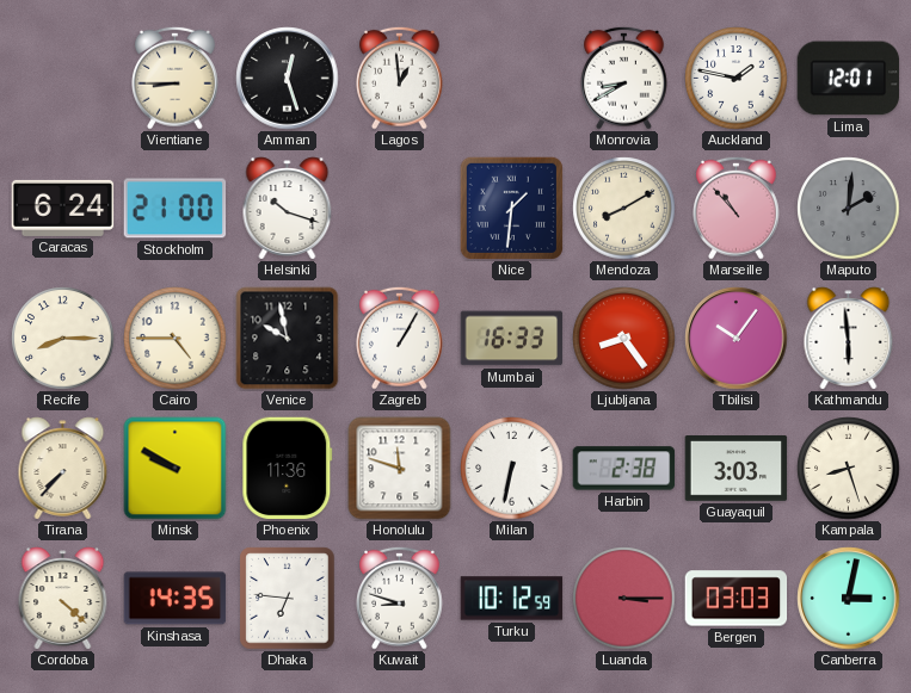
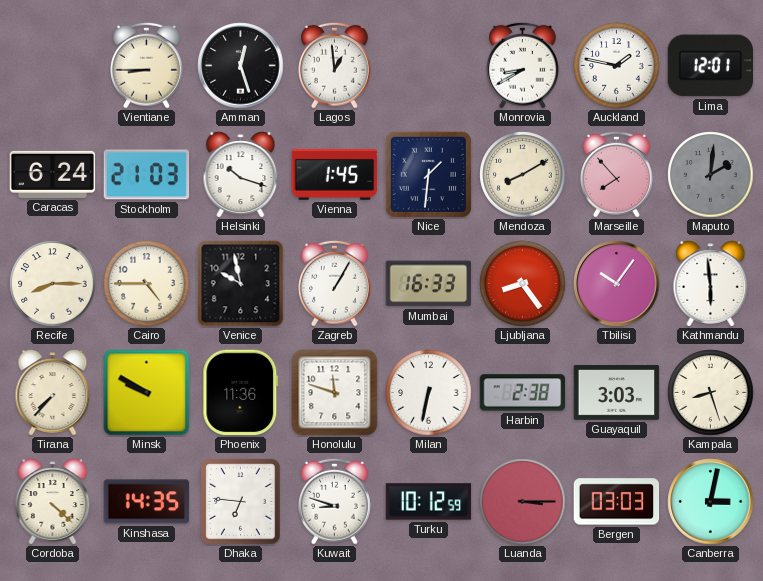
Stockholm: 21:00 -> 21:03
Vienna: none -> 1:45
Marseille: 10:53 -> 7:53
